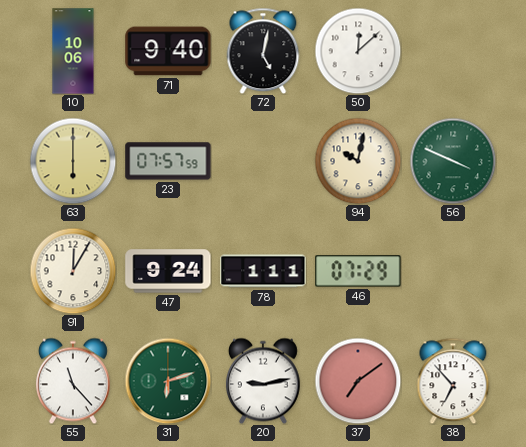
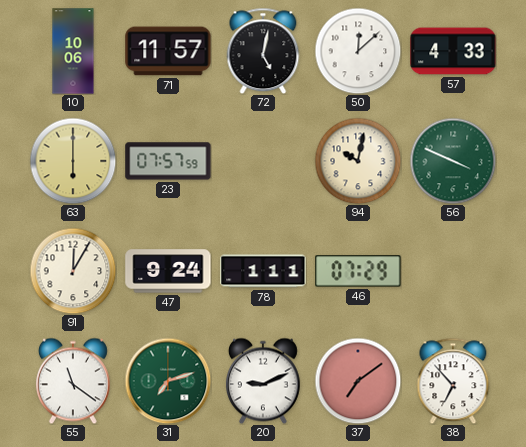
71: 9:40 -> 11:57
57: none -> 4:33
55: 11:23 -> 11:21
31: 6:12 -> 7:12
20: 9:13 -> 9:11
